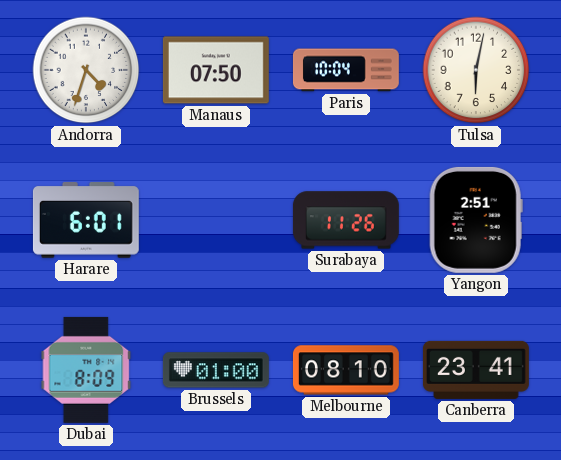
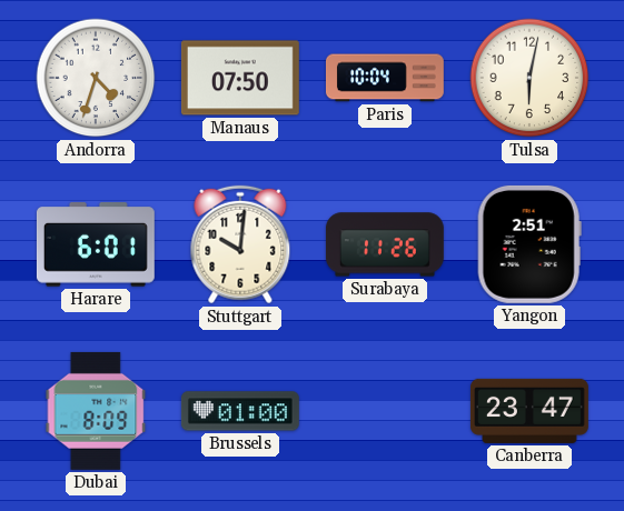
Stuttgart: none -> 10:01
Melbourne: 08:10 -> none
Canberra: 23:41 -> 23:47
